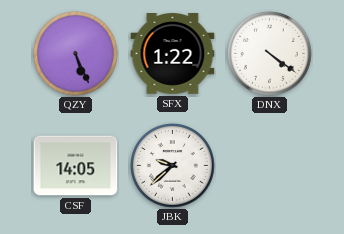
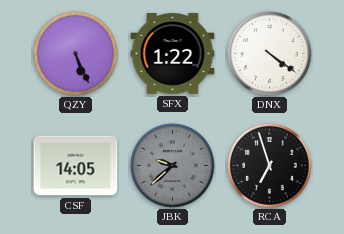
JBK dial: white -> grey
RCA: none -> 6:57
